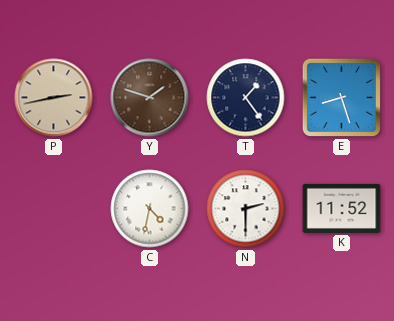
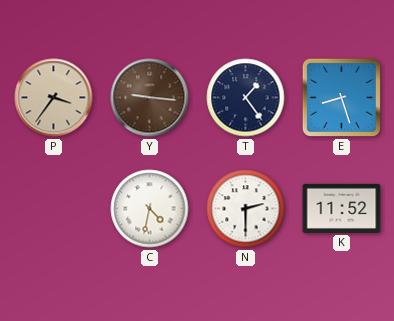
P: 2:43 -> 3:36
Y: 1:48 -> 9:16
